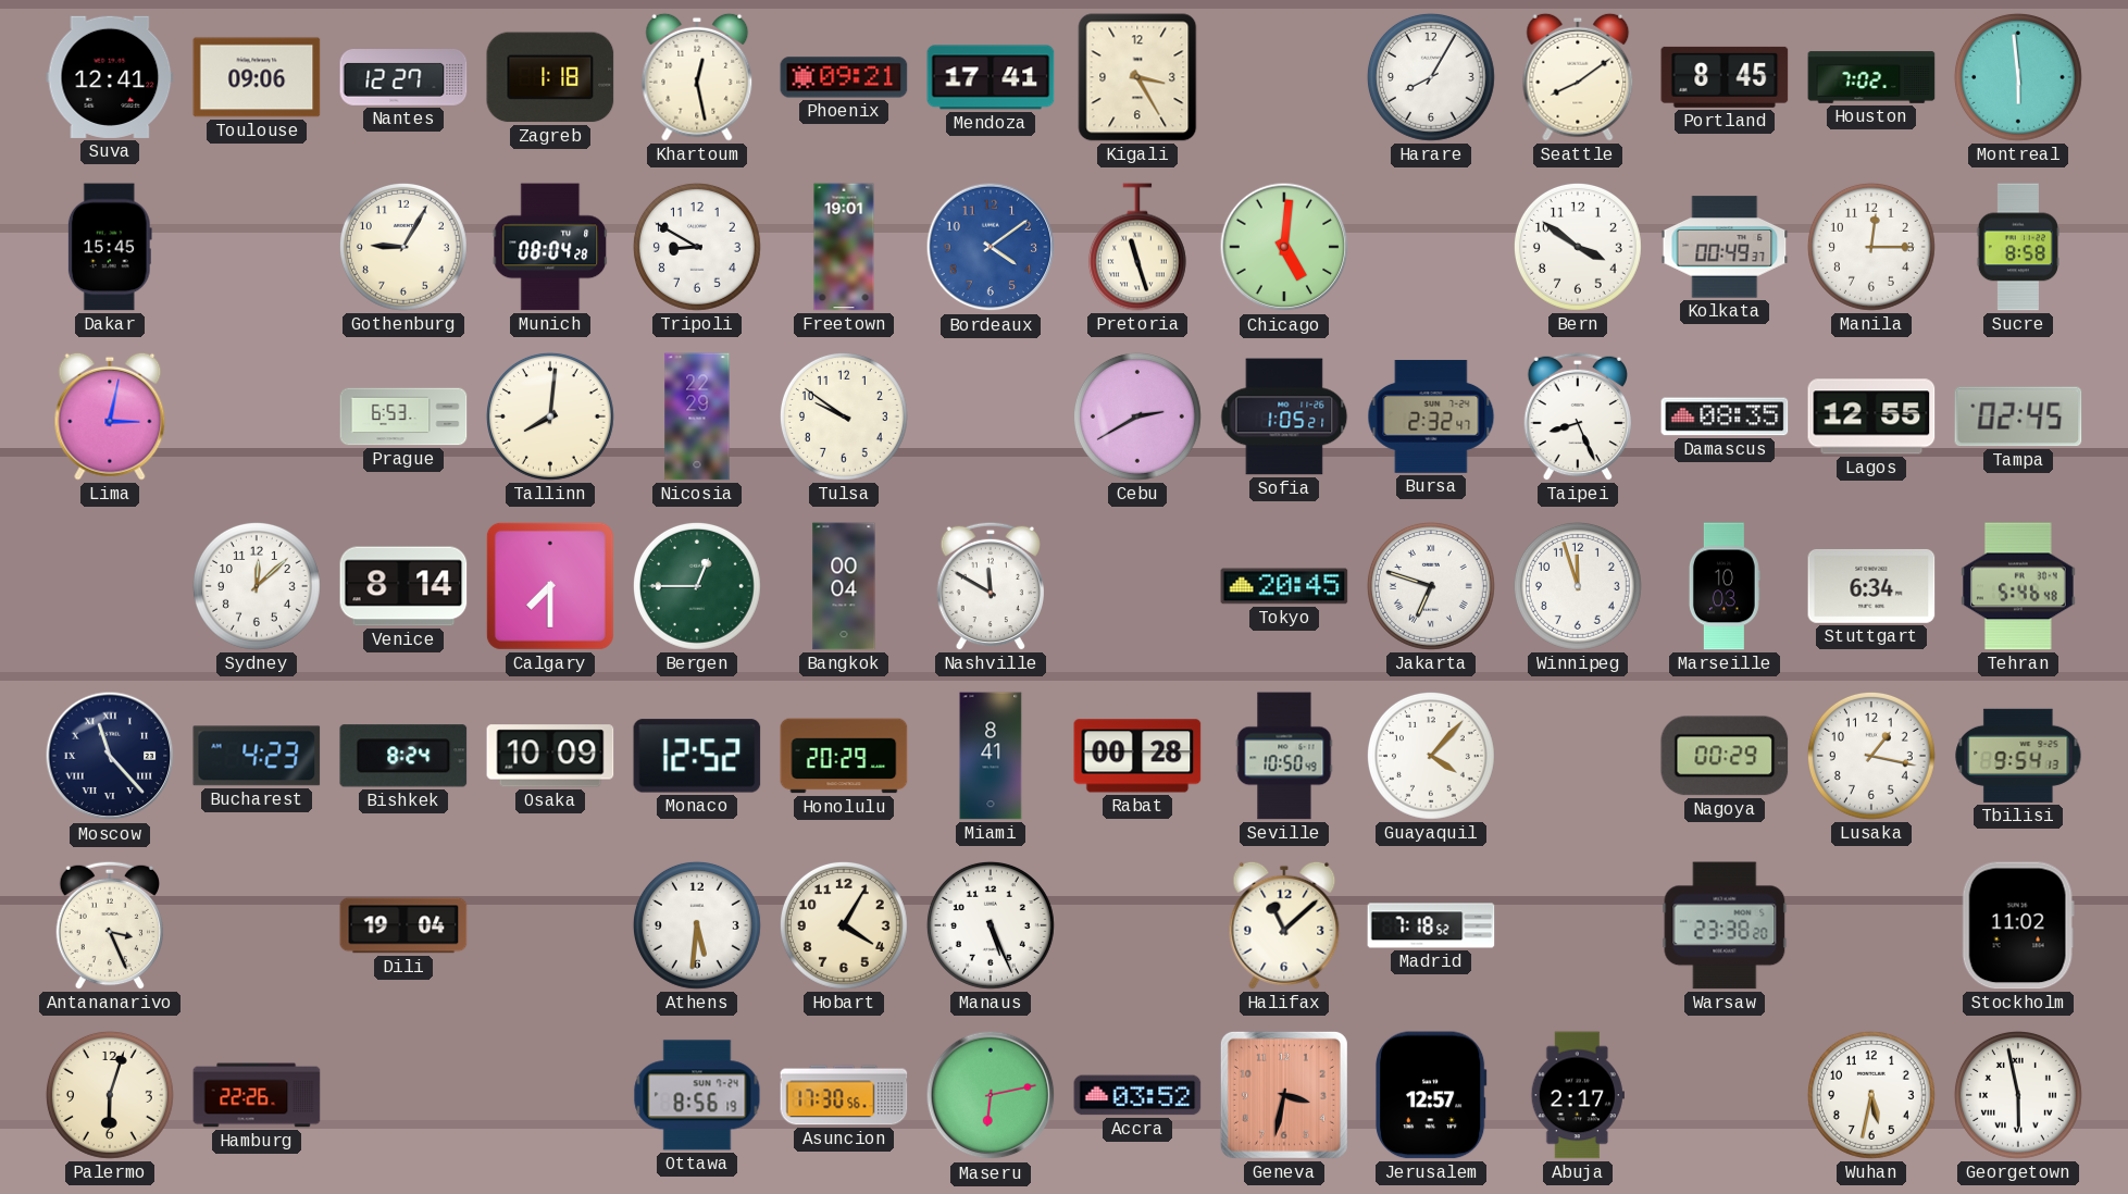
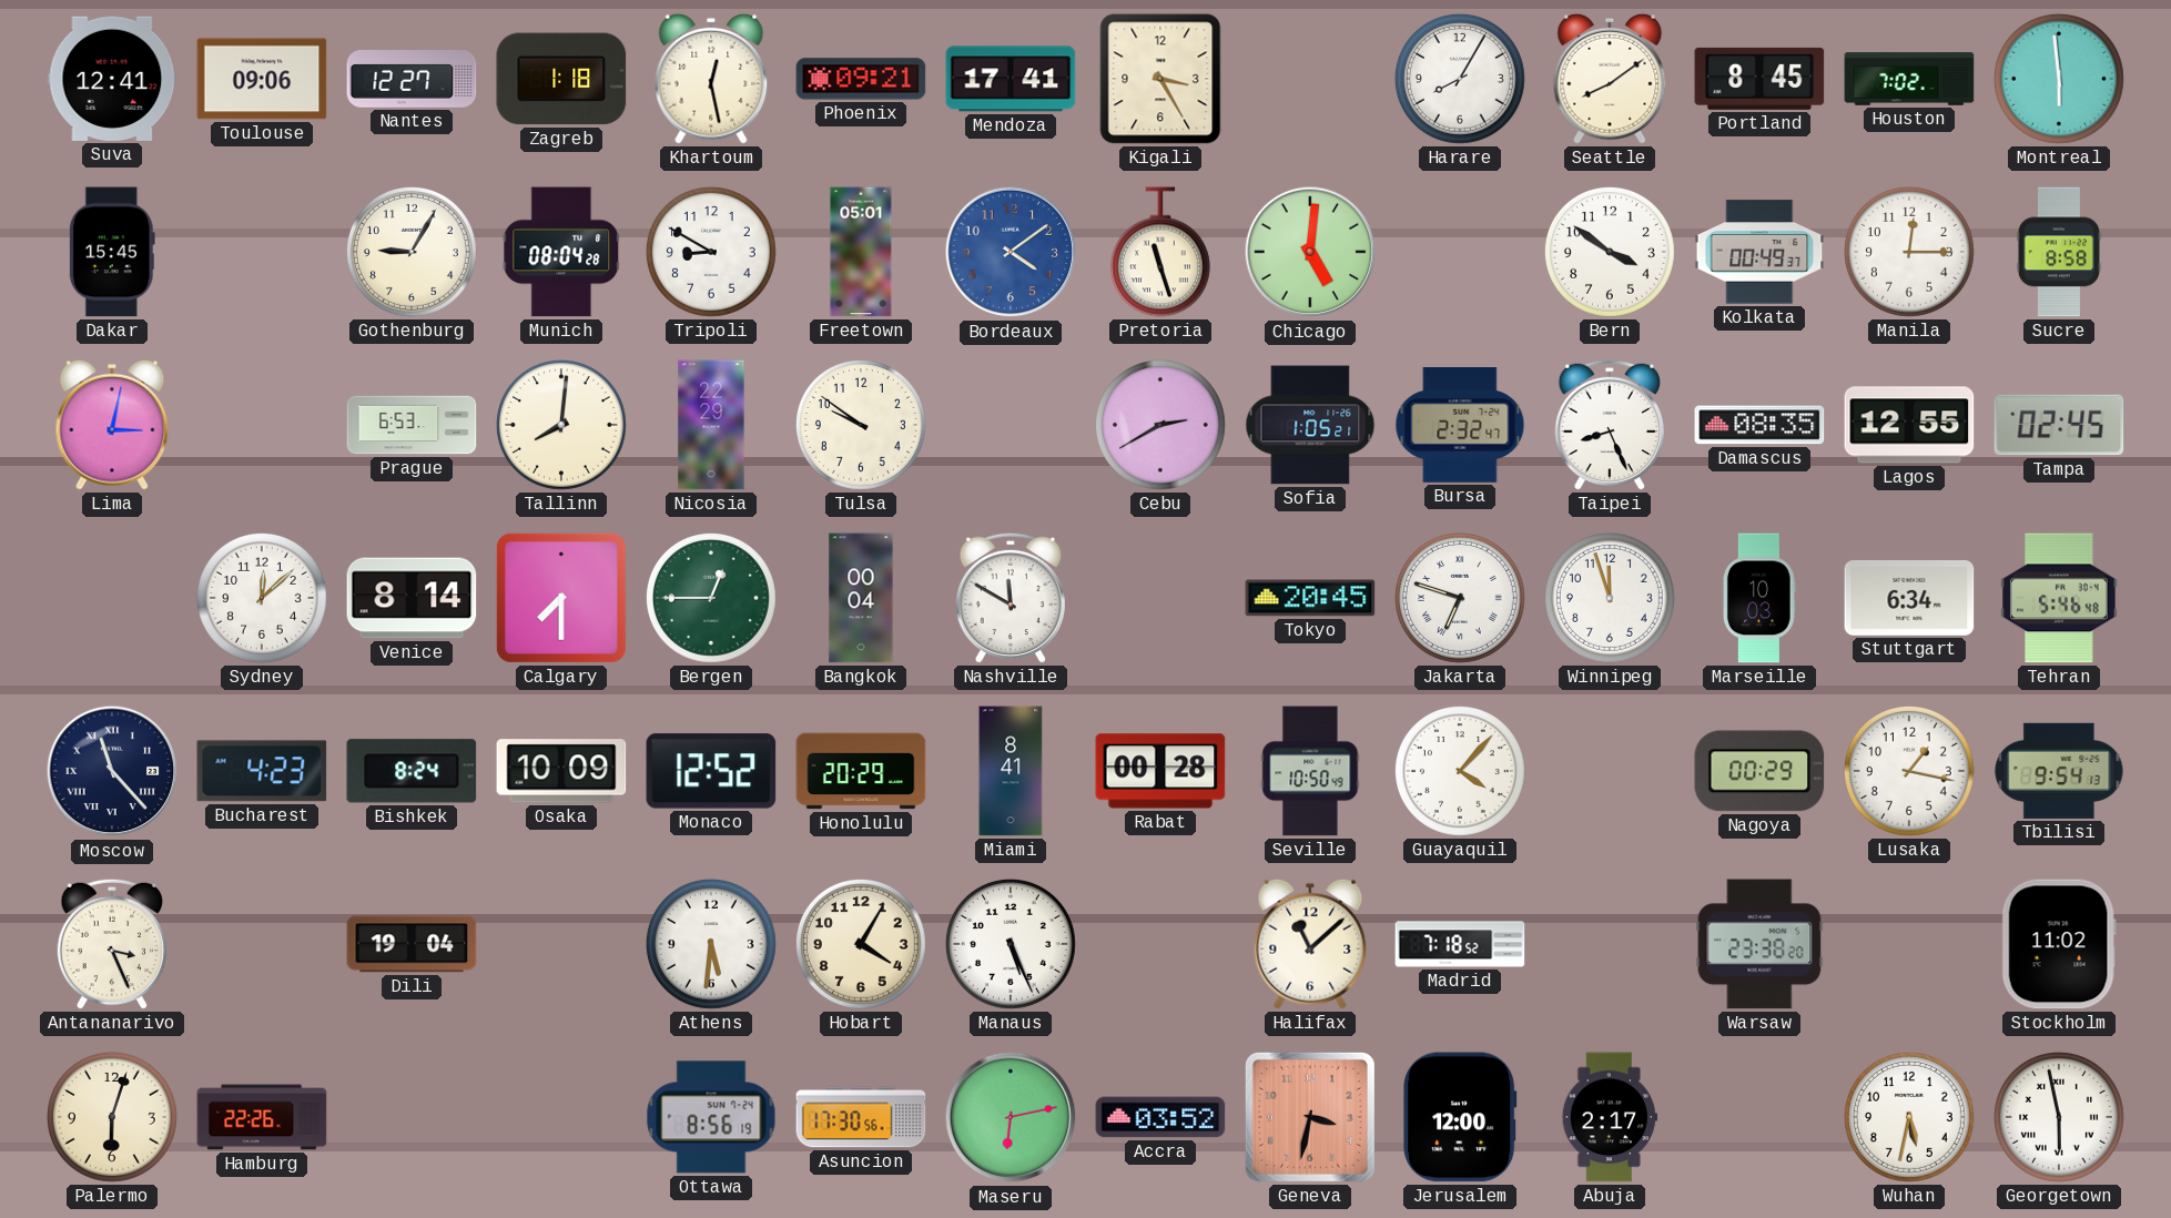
Freetown: 19:01 -> 05:01
Jerusalem: 12:57 -> 12:00
